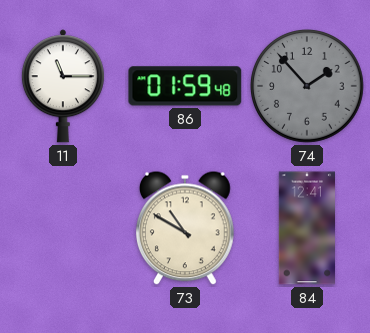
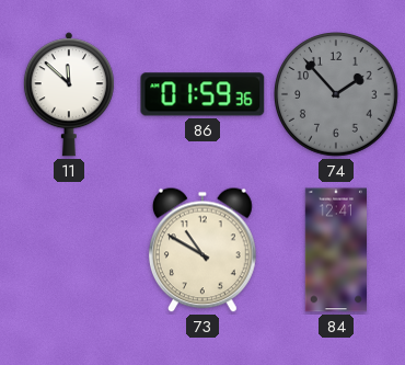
11: 11:15 -> 11:52
86: 01:59:48 -> 01:59:36
